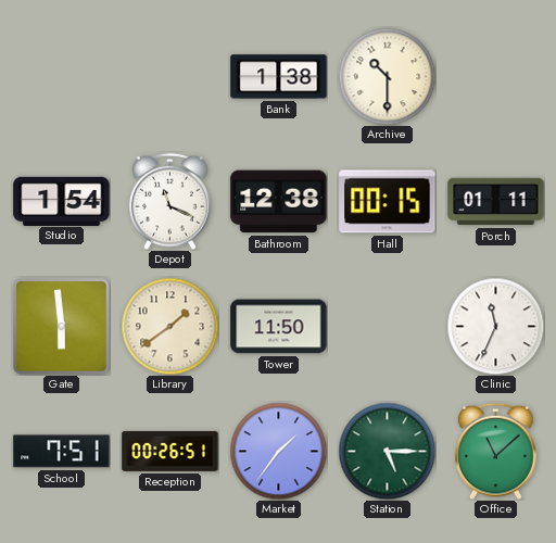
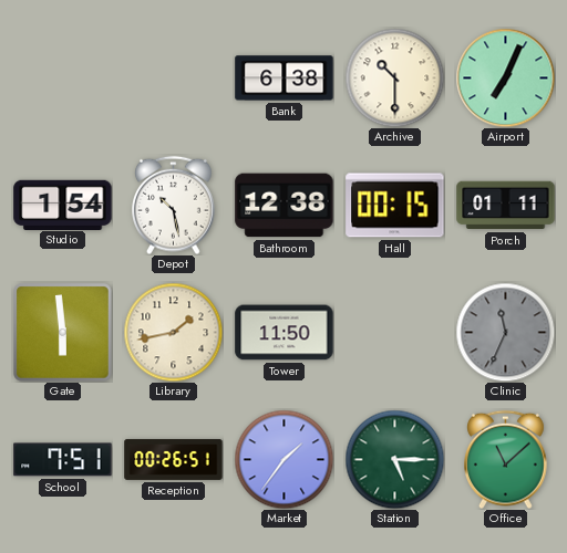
Bank: 1:38 -> 6:38
Airport: none -> 7:04
Depot: 11:19 -> 10:28
Library: 1:39 -> 1:43
Clinic dial: white -> grey
